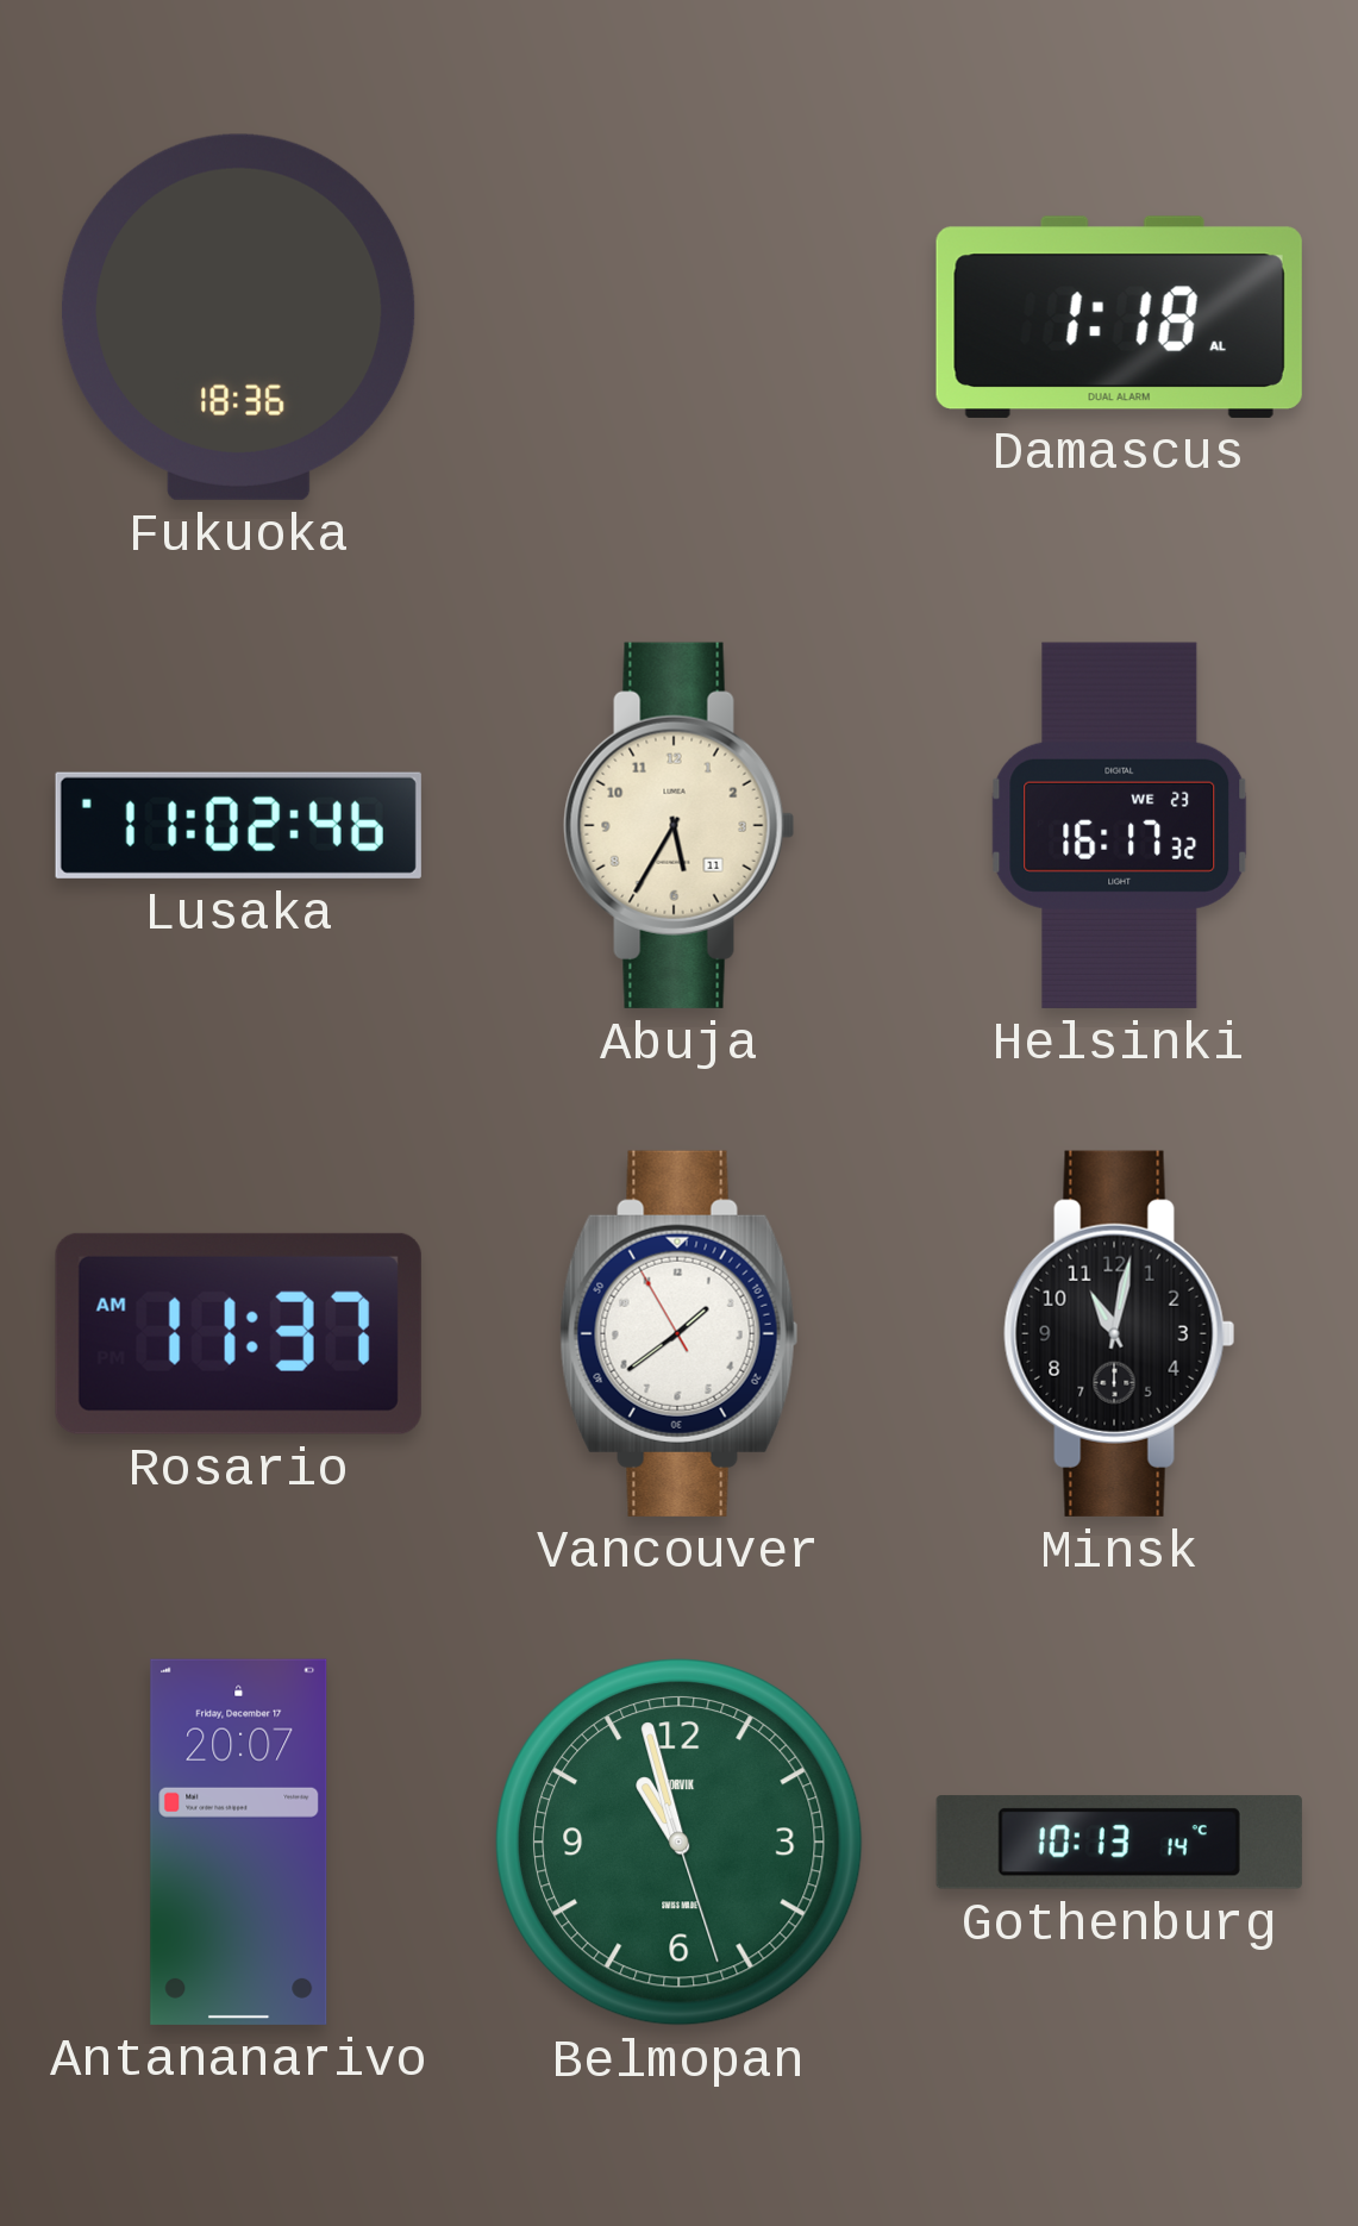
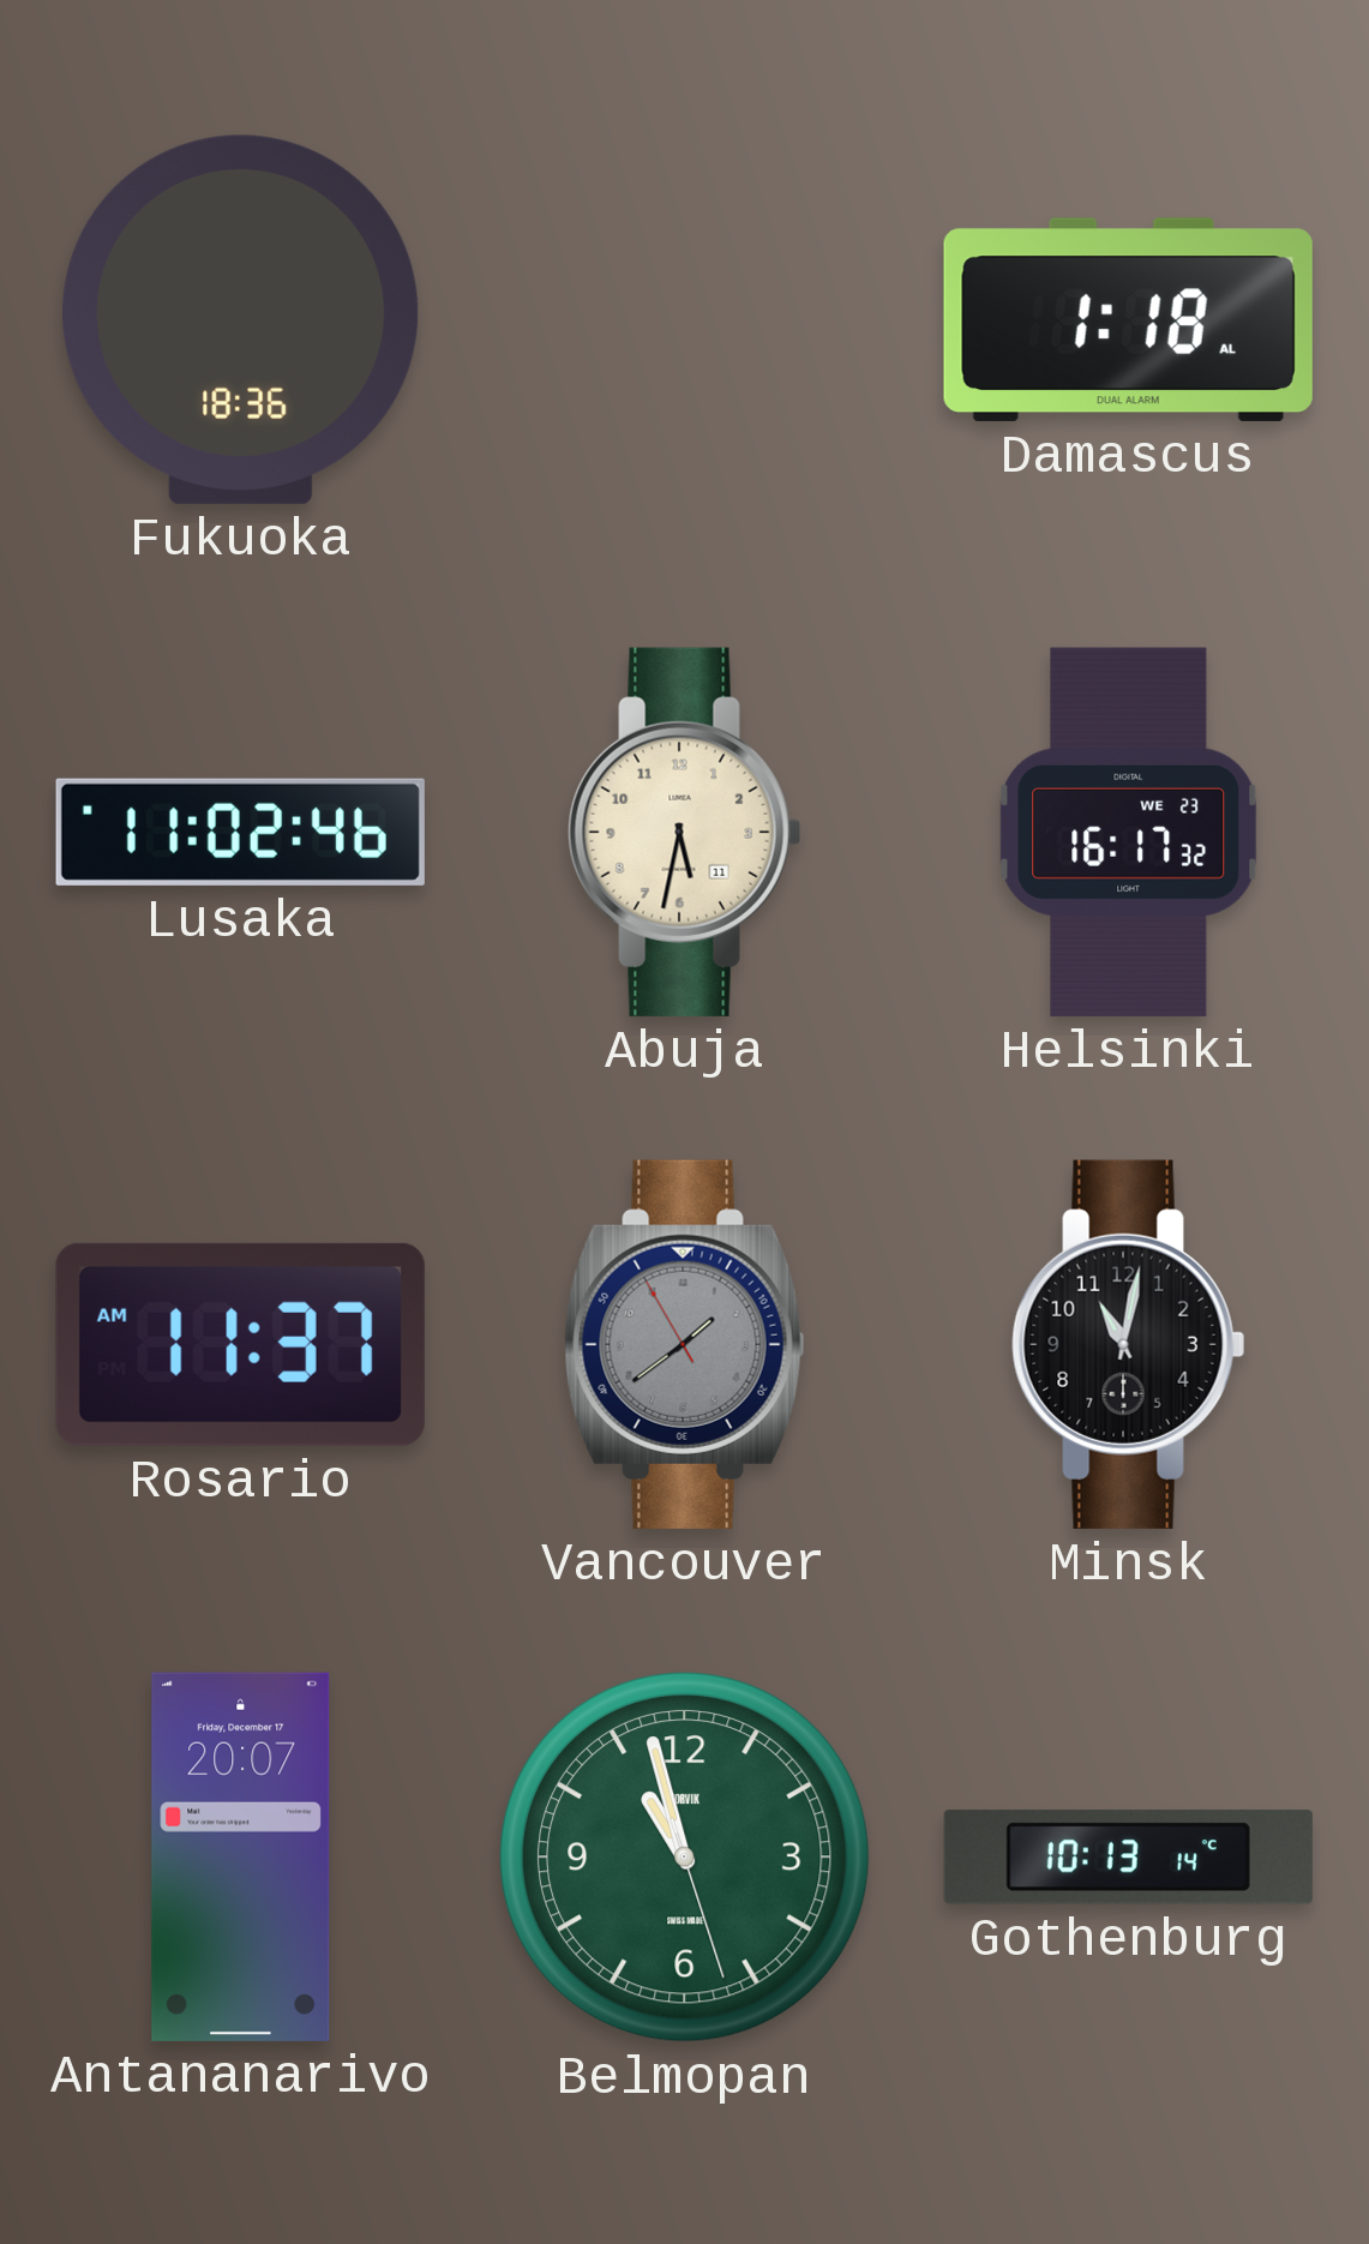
Abuja: 5:35 -> 5:32
Vancouver dial: white -> grey
